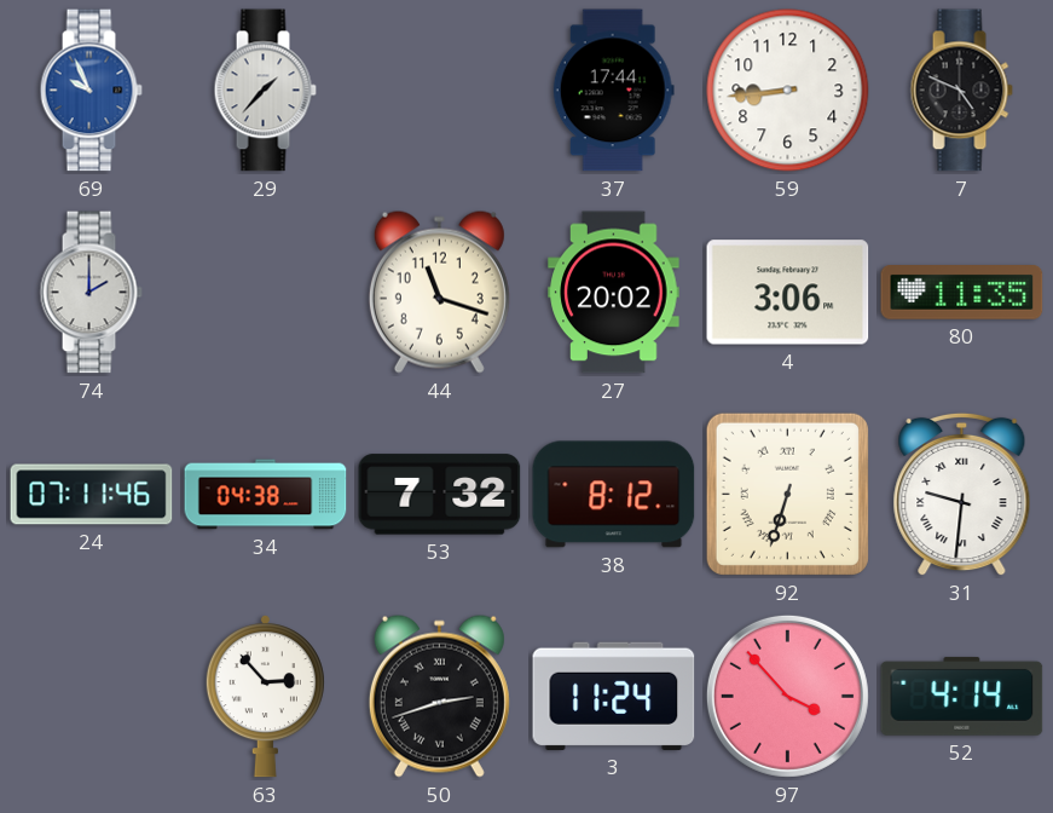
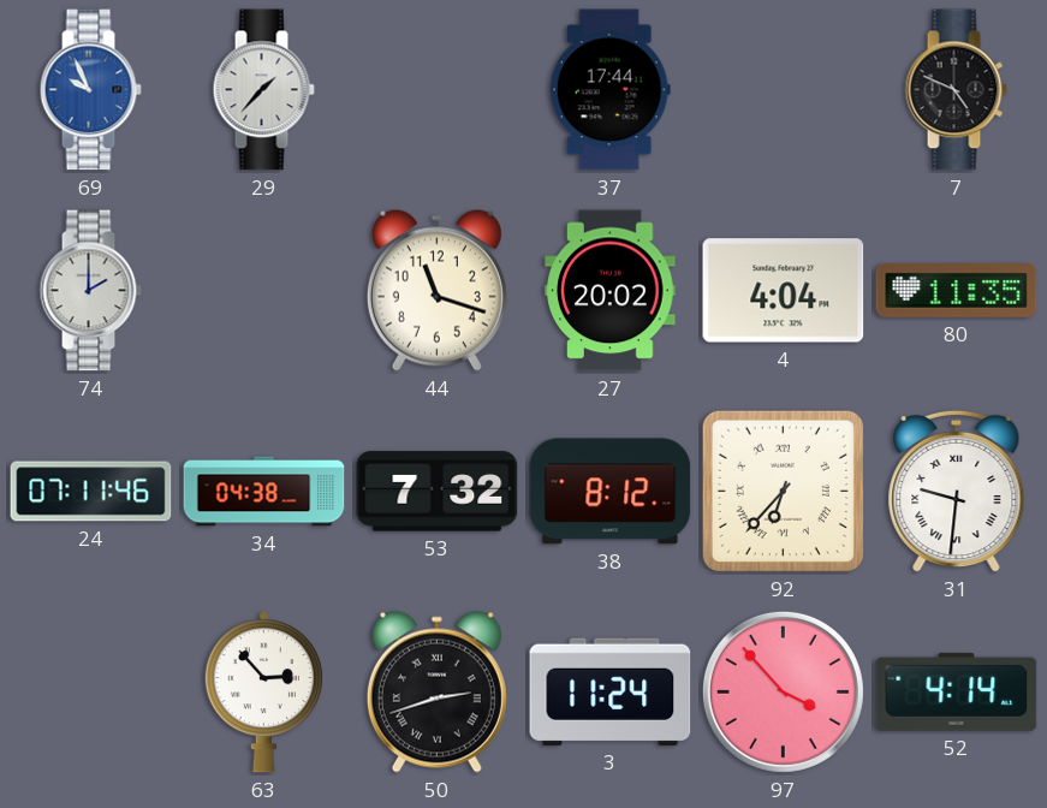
59: 8:44 -> none
4: 3:06 -> 4:04
92: 6:33 -> 6:37
